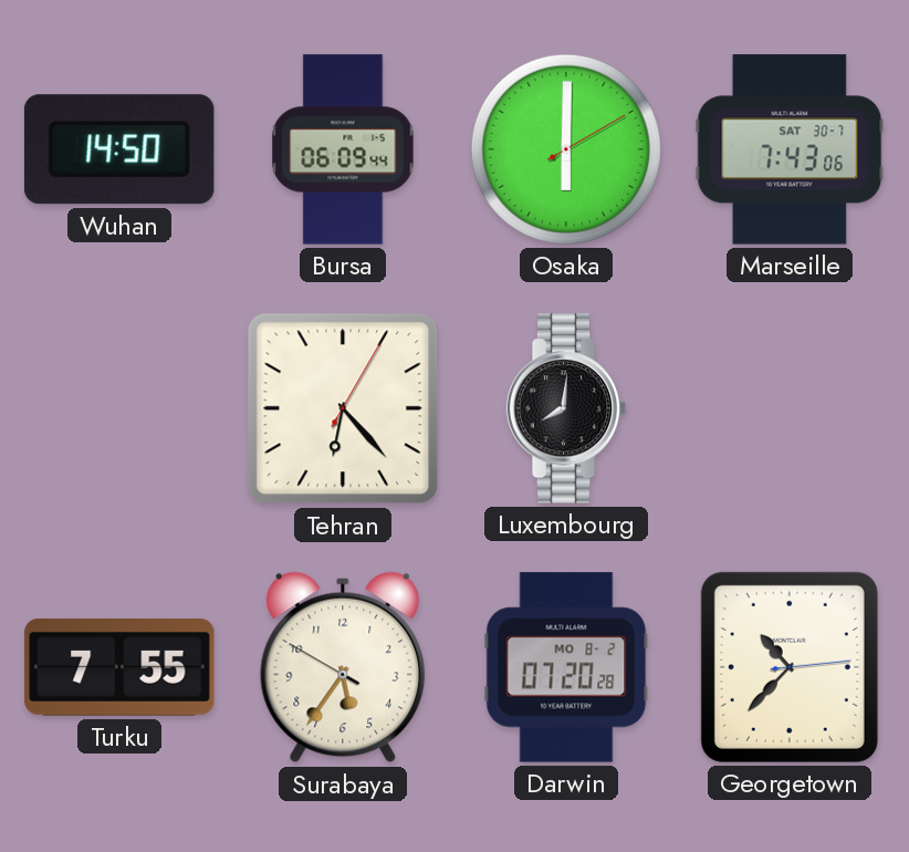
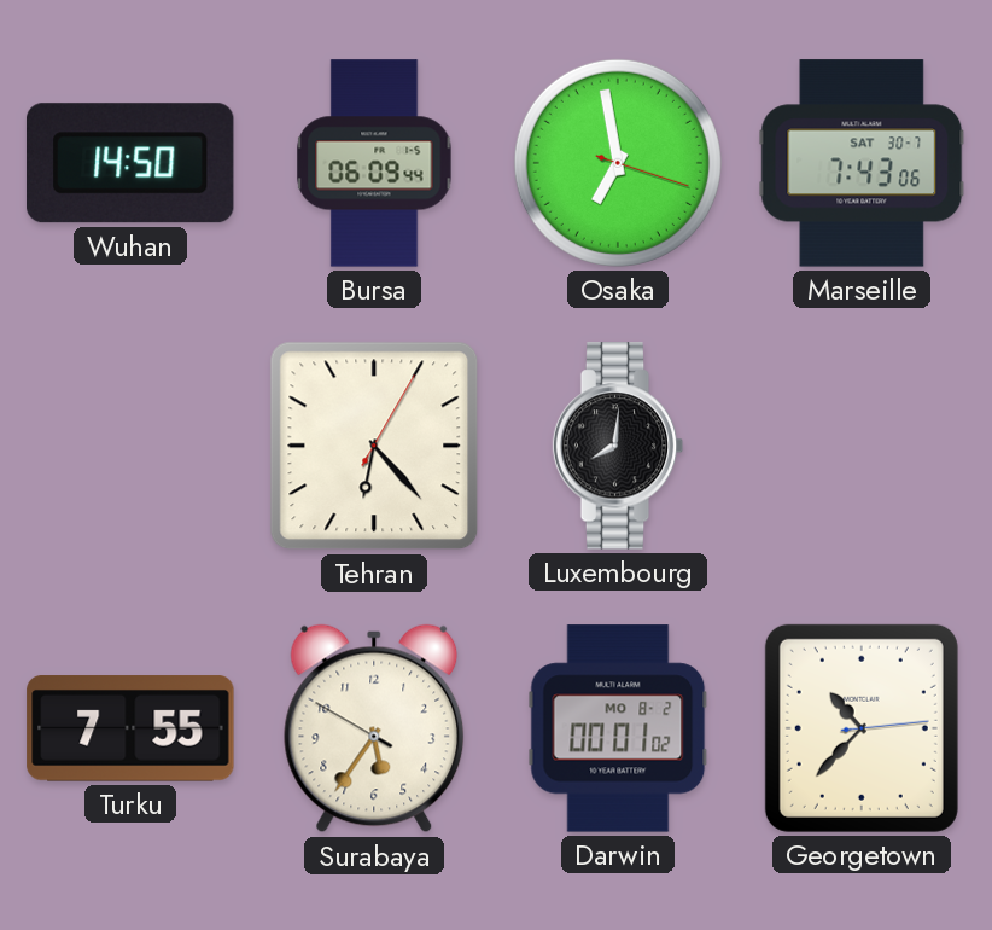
Osaka: 6:00 -> 6:58
Darwin: 07:20 -> 00:01
